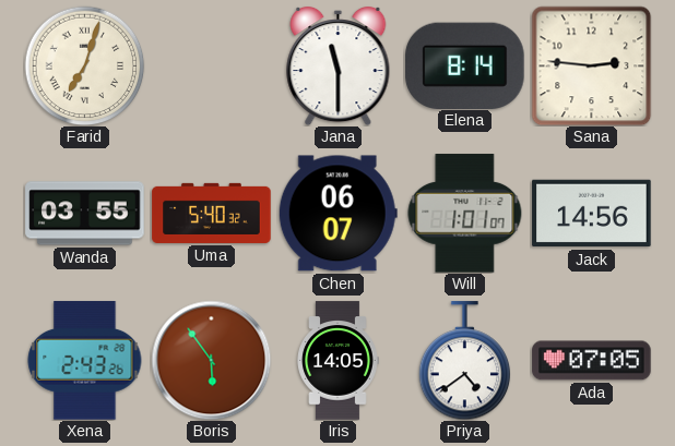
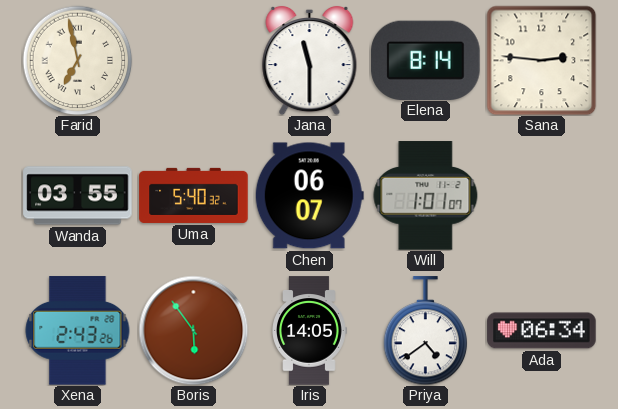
Farid: 7:03 -> 6:58
Jack: 14:56 -> none
Ada: 07:05 -> 06:34
